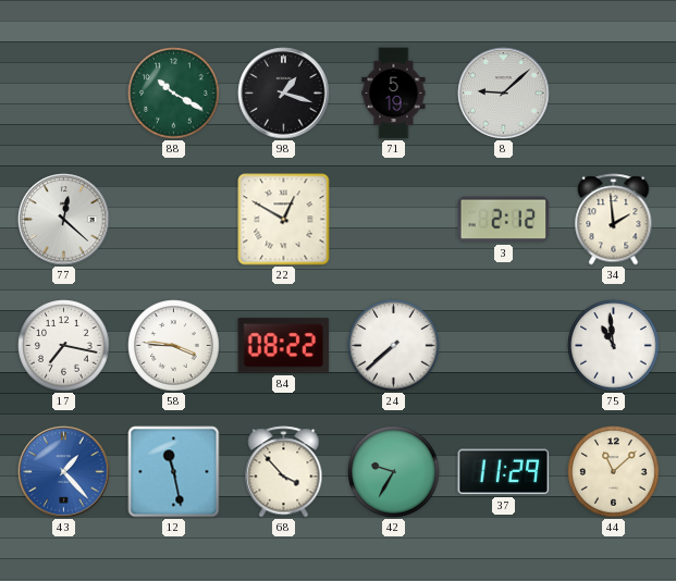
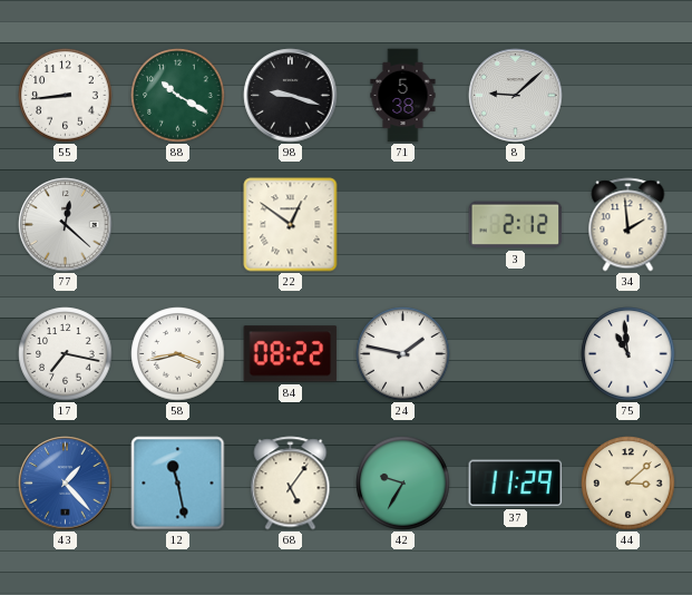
55: none -> 8:44
98: 1:18 -> 9:18
71: 5:19 -> 5:38
22: 12:50 -> 12:51
58: 3:46 -> 3:43
24: 7:38 -> 1:47
68: 3:53 -> 5:06
44: 11:08 -> 3:08
